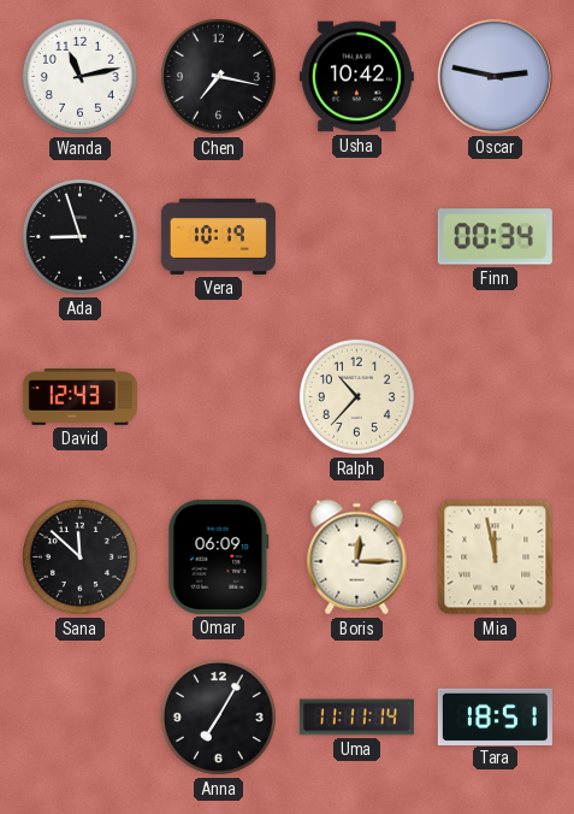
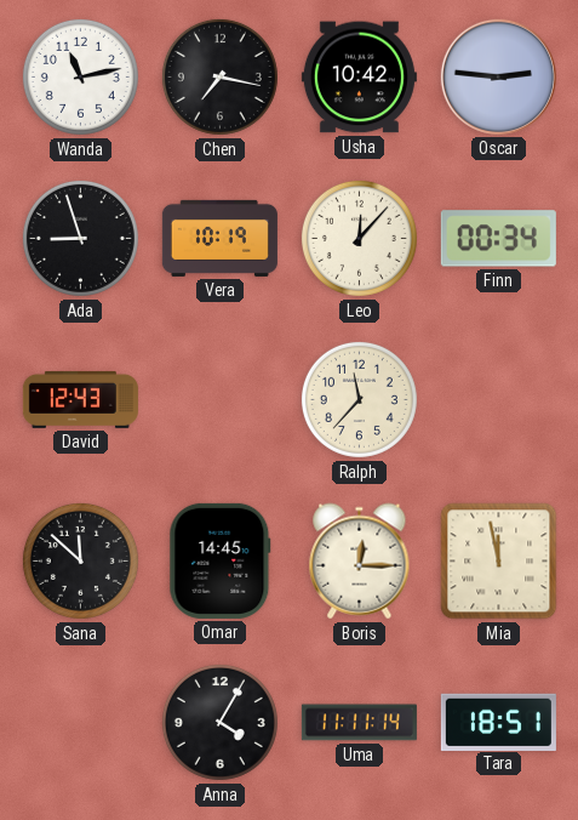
Oscar: 2:47 -> 2:46
Leo: none -> 12:07
Ralph: 10:37 -> 11:37
Omar: 06:09 -> 14:45
Anna: 7:05 -> 4:05
